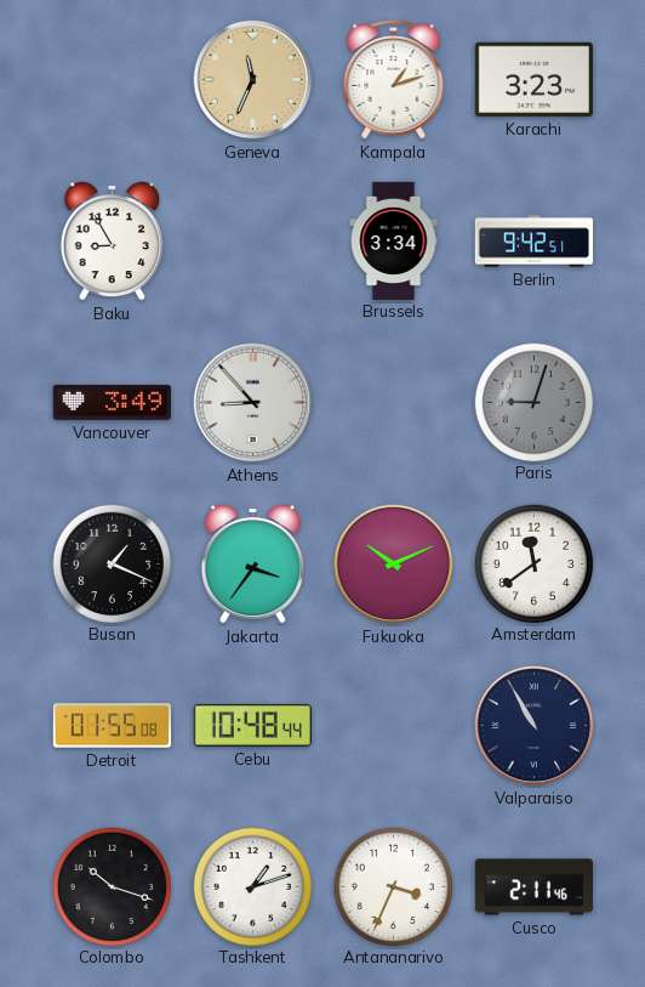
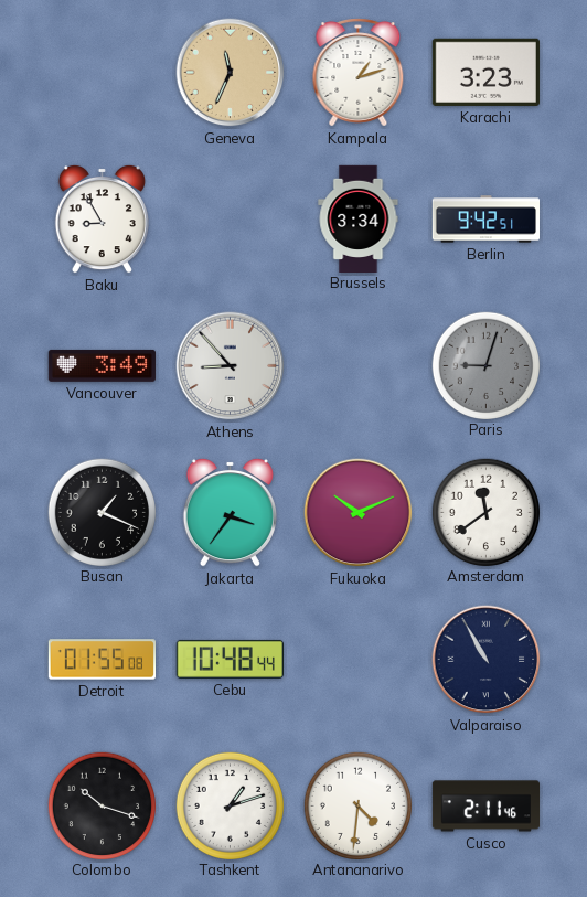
Antananarivo: 3:34 -> 4:31
